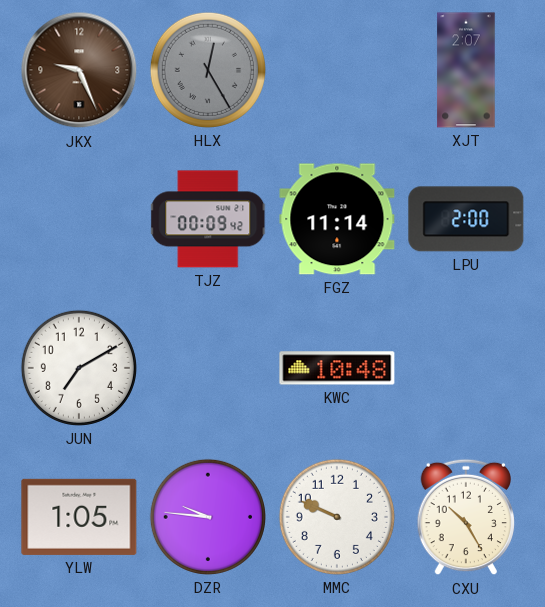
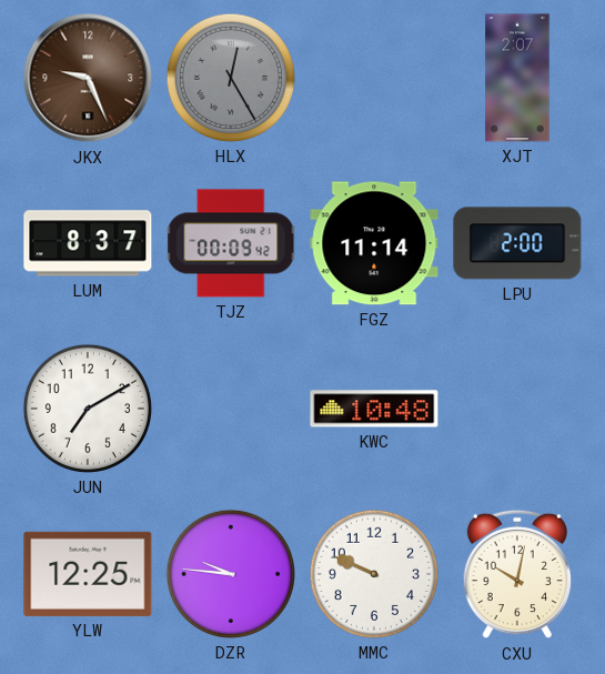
LUM: none -> 8:37
YLW: 1:05 -> 12:25
CXU: 10:25 -> 10:02
